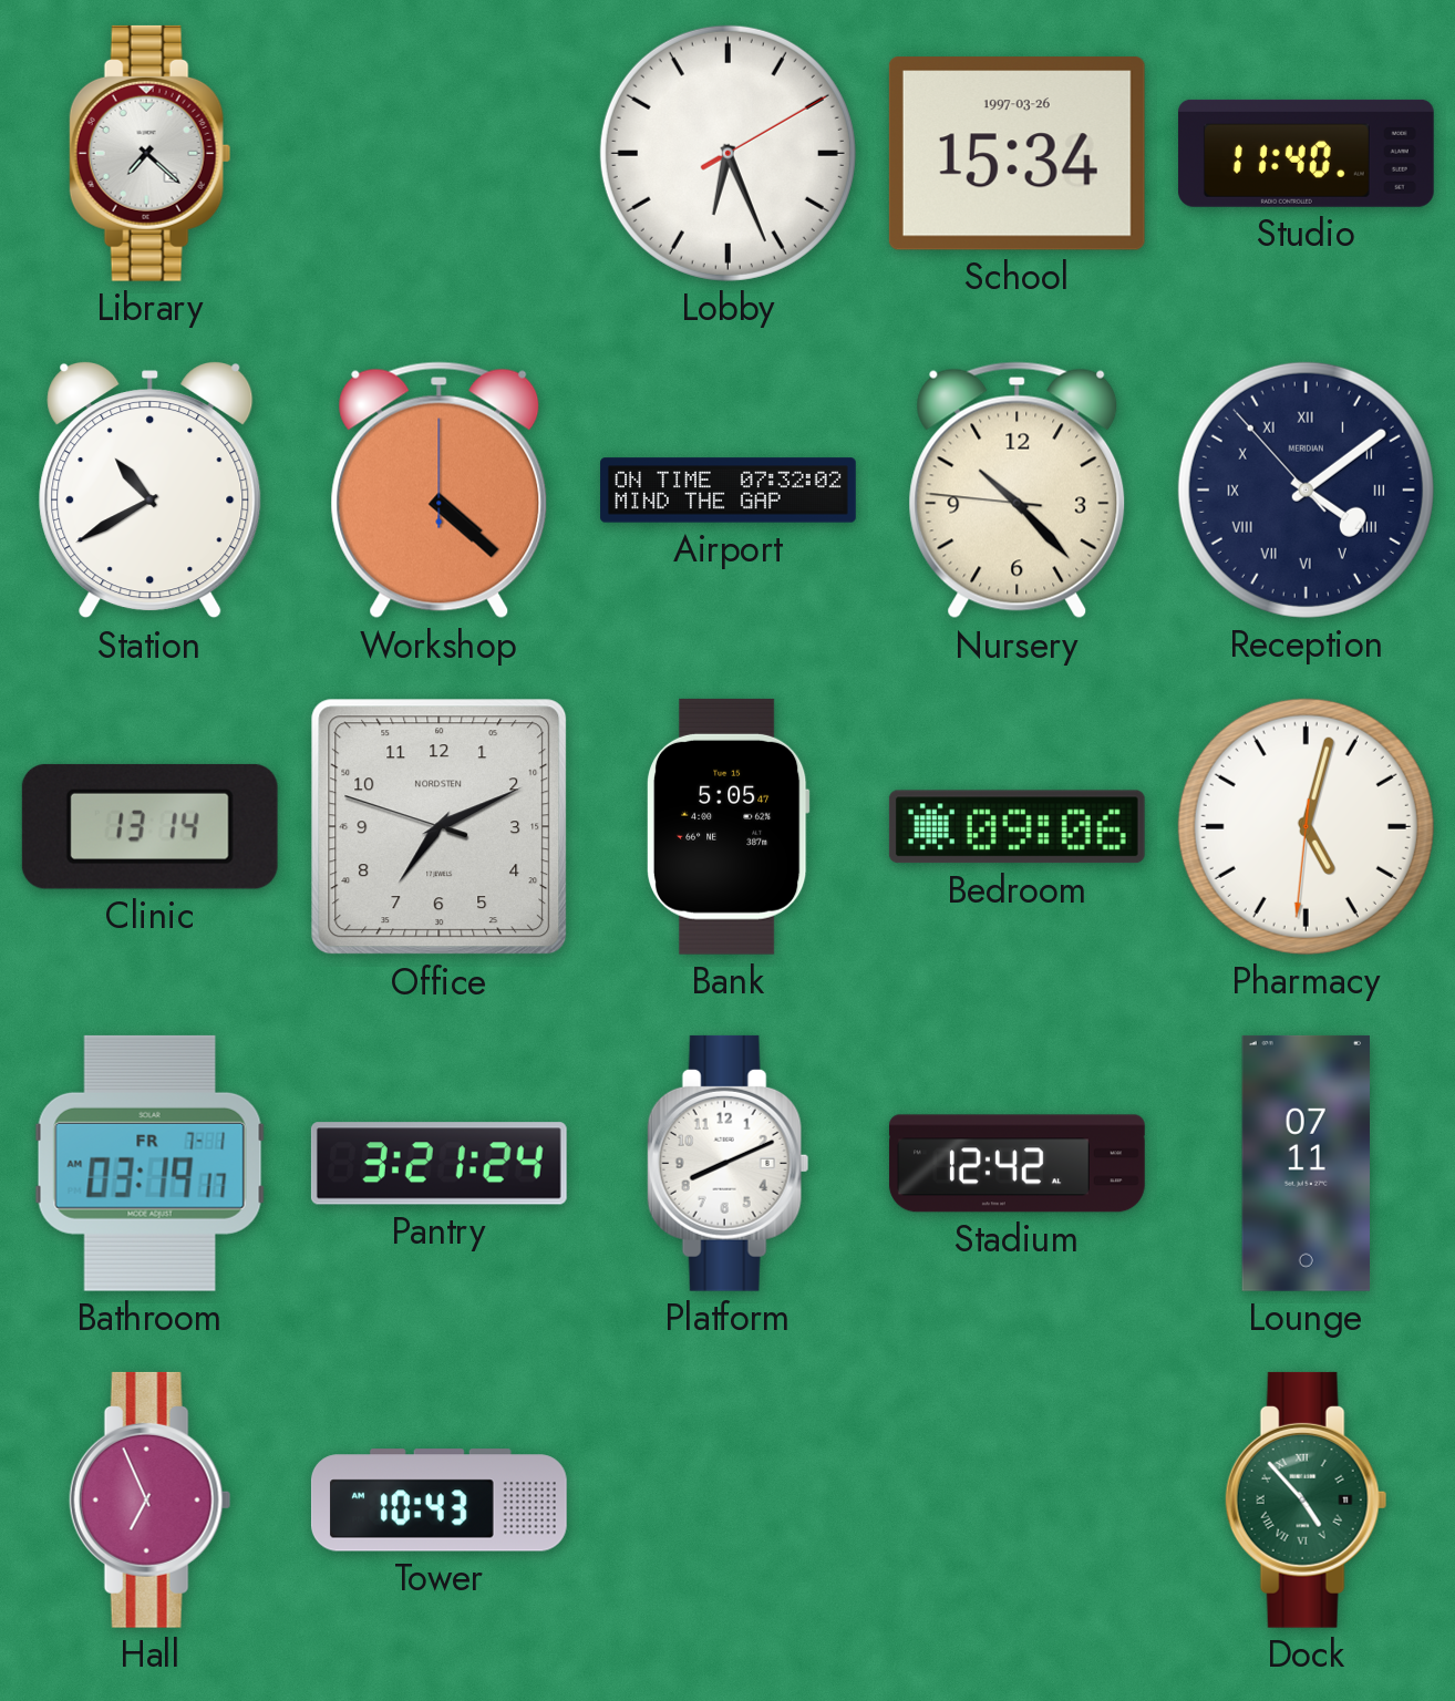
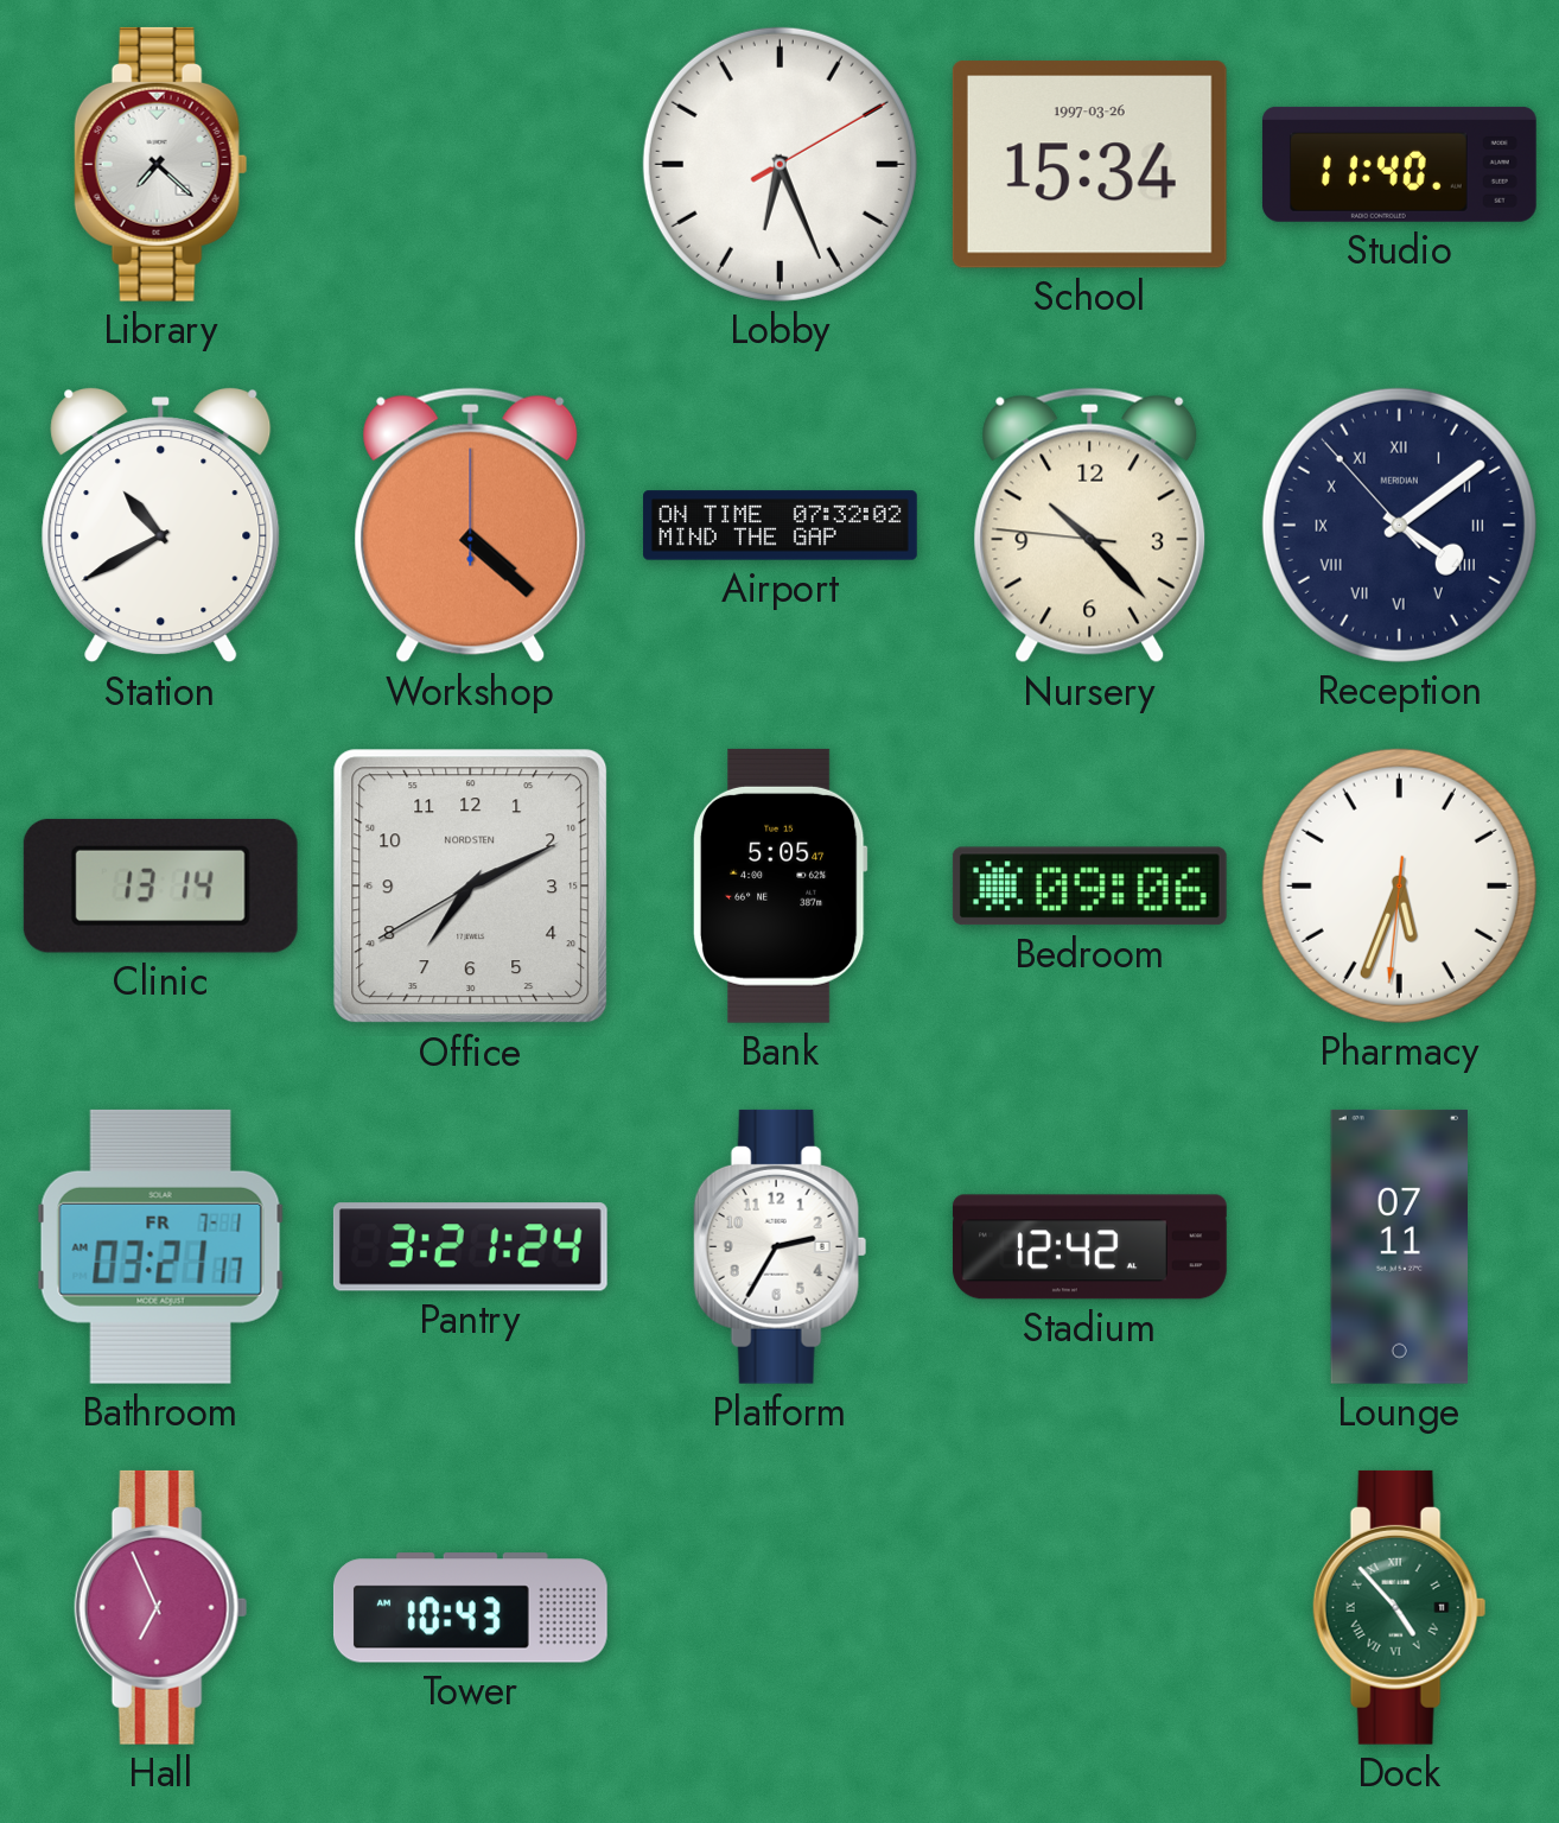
Office: 7:10:48 -> 7:10:40
Pharmacy: 5:02 -> 5:33
Bathroom: 03:19 -> 03:21
Platform: 8:11 -> 2:35
